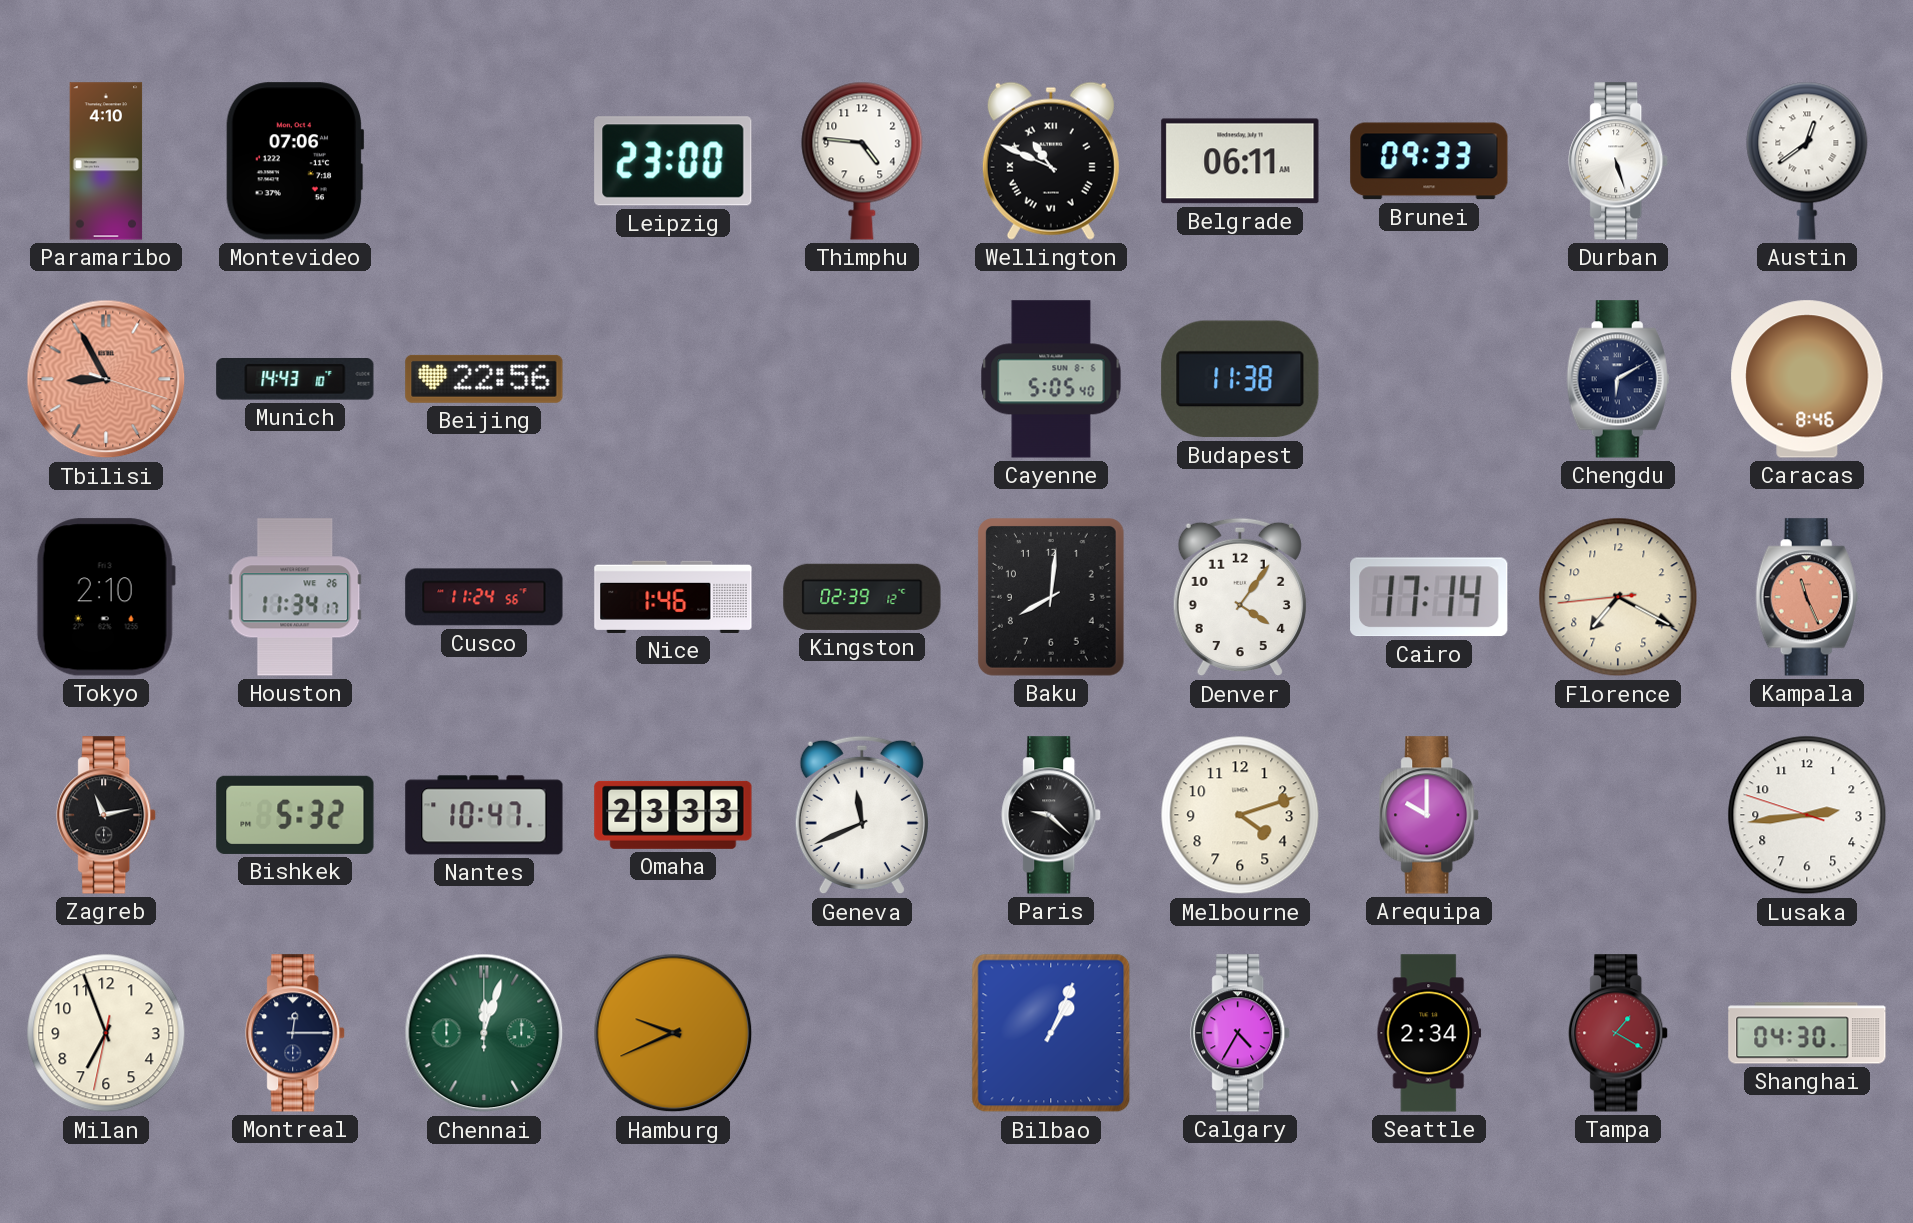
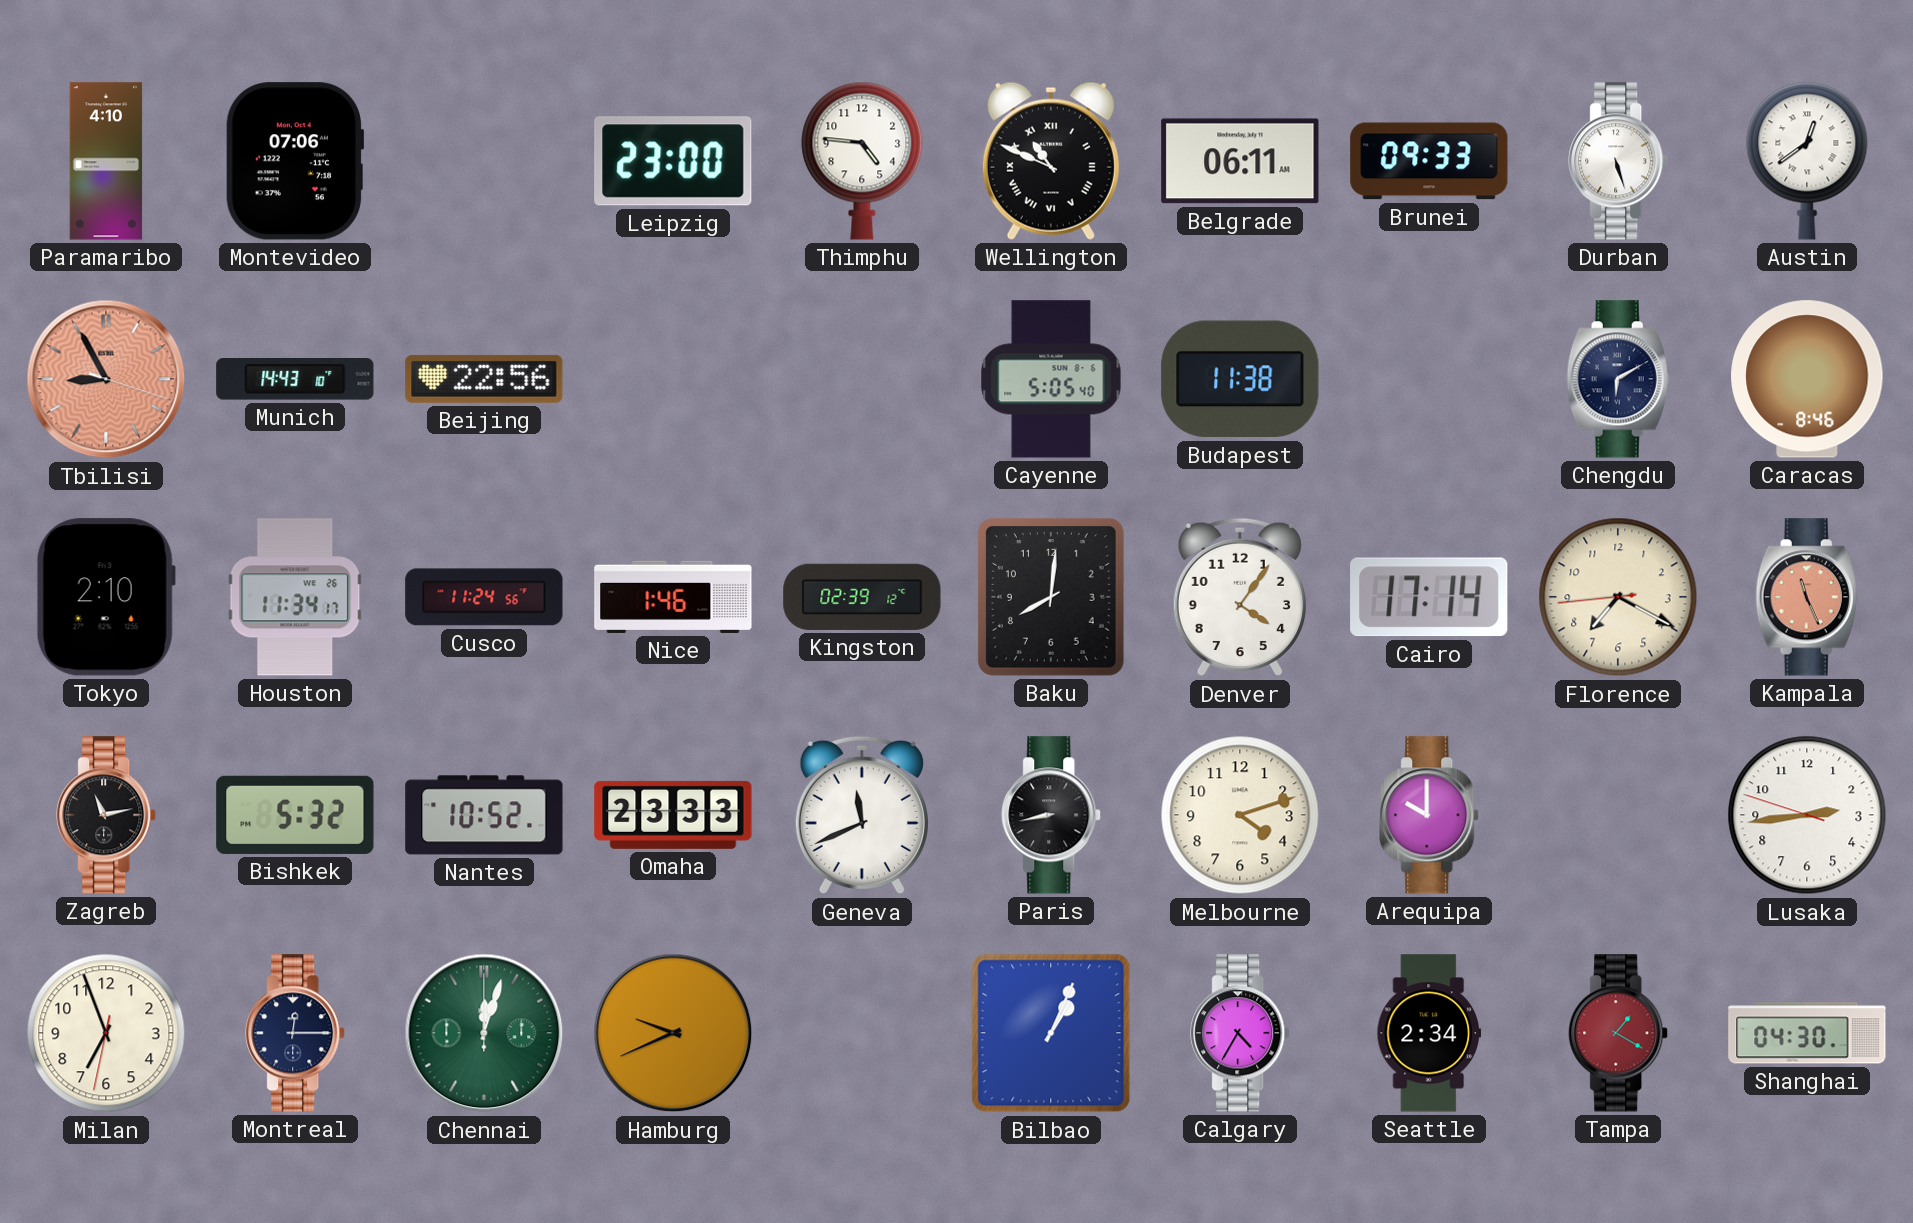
Nantes: 10:47 -> 10:52
Paris: 9:22 -> 8:43
